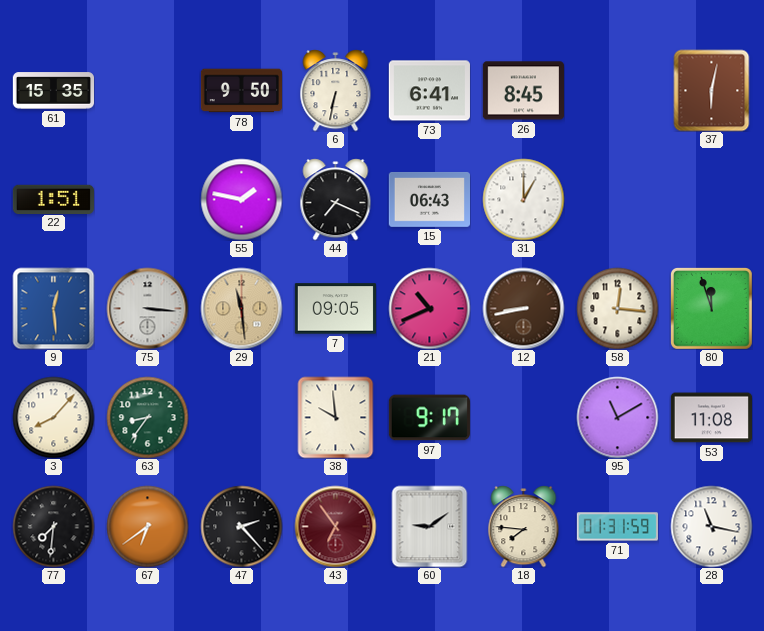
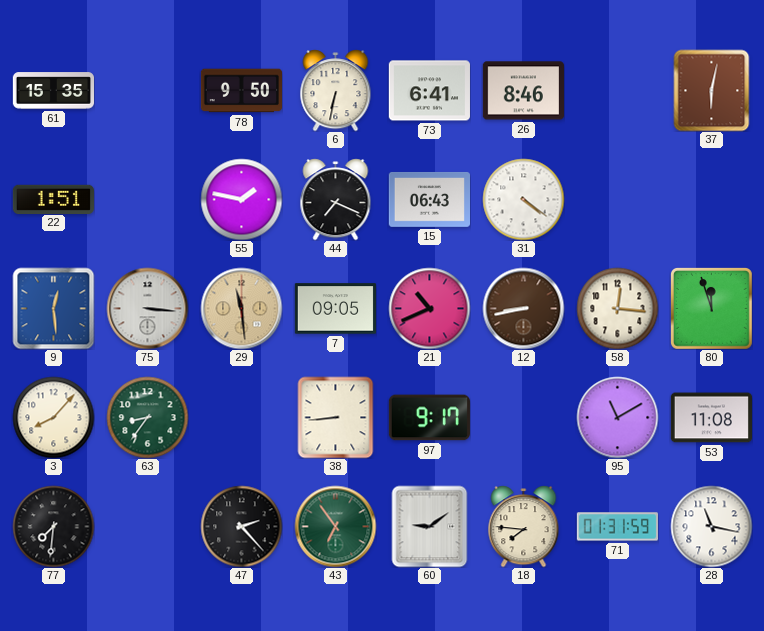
26: 8:45 -> 8:46
31: 1:00 -> 4:21
38: 9:59 -> 8:44
67: 6:39 -> none
43 dial: burgundy -> green
